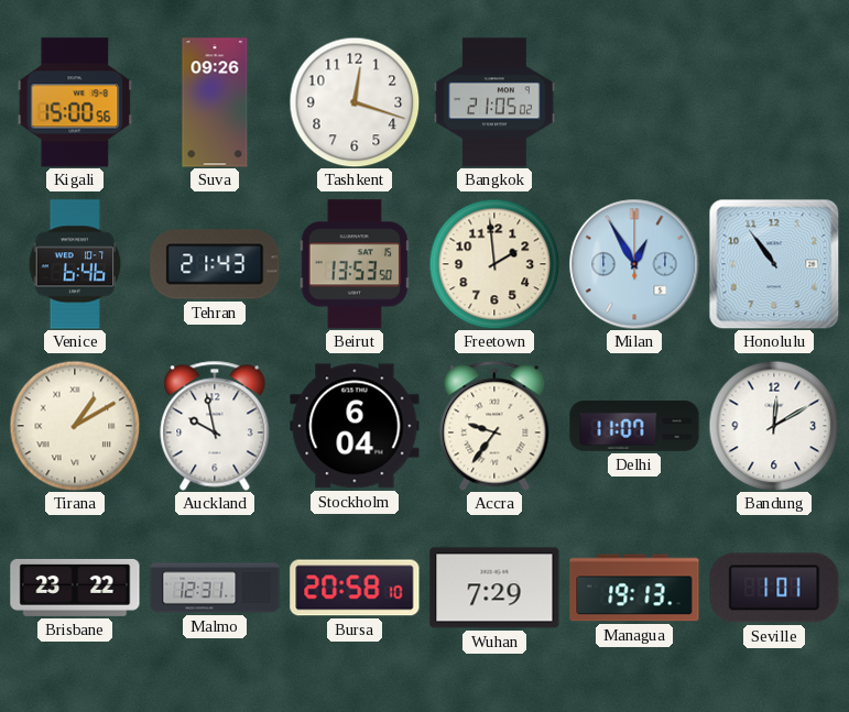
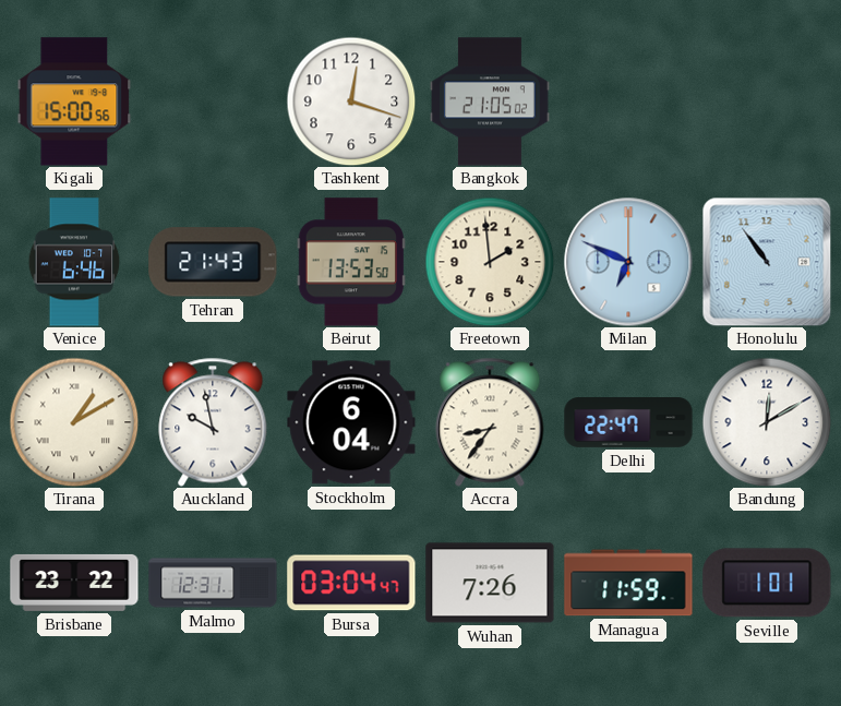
Suva: 09:26 -> none
Milan: 12:55 -> 6:49
Accra: 9:36 -> 8:36
Delhi: 11:07 -> 22:47
Bursa: 20:58 -> 03:04
Wuhan: 7:29 -> 7:26
Managua: 19:13 -> 11:59
